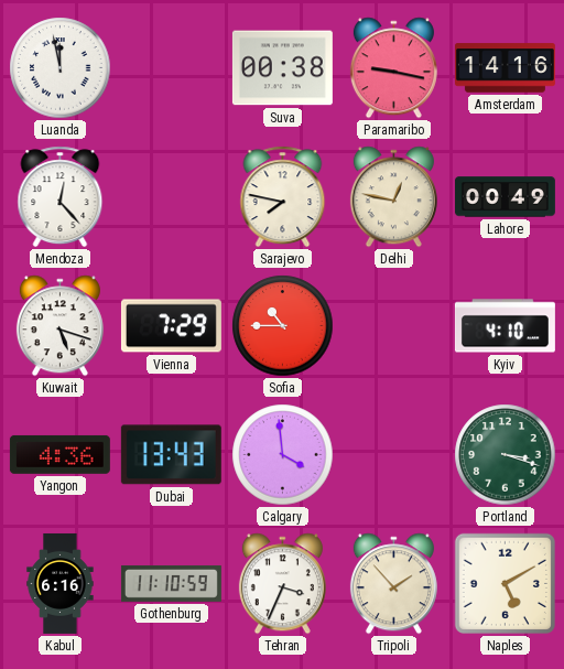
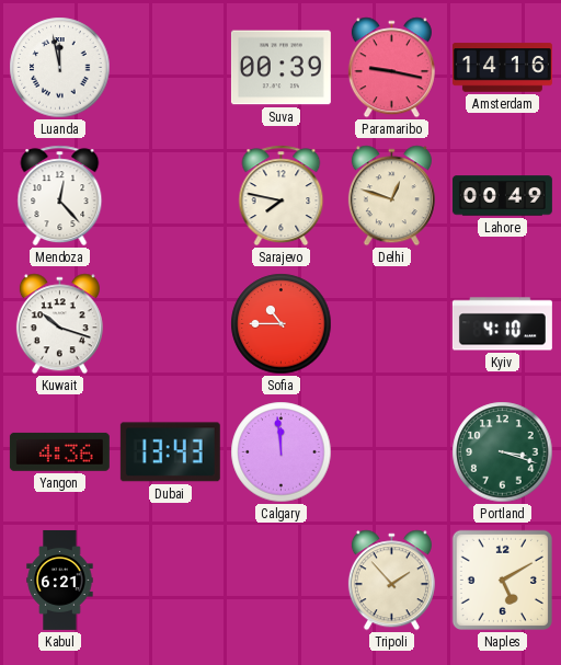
Suva: 00:38 -> 00:39
Delhi: 12:47 -> 12:48
Kuwait: 5:18 -> 10:18
Vienna: 7:29 -> none
Calgary: 3:59 -> 11:59
Kabul: 6:16 -> 6:21
Gothenburg: 11:10 -> none
Tehran: 3:34 -> none
